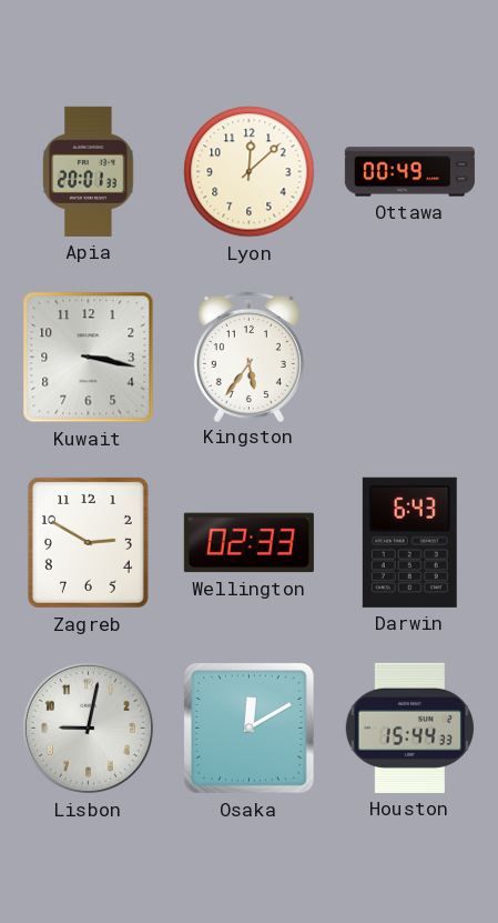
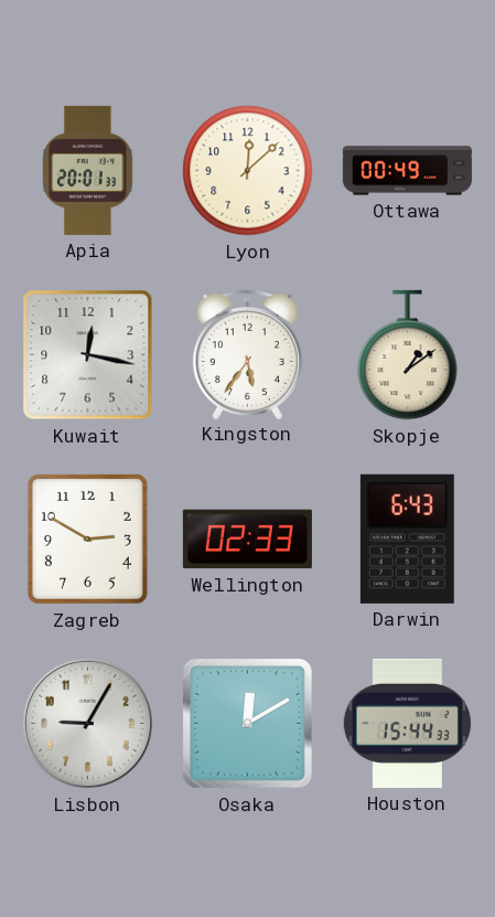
Kuwait: 3:17 -> 12:17
Skopje: none -> 1:09
Lisbon: 9:02 -> 9:05
